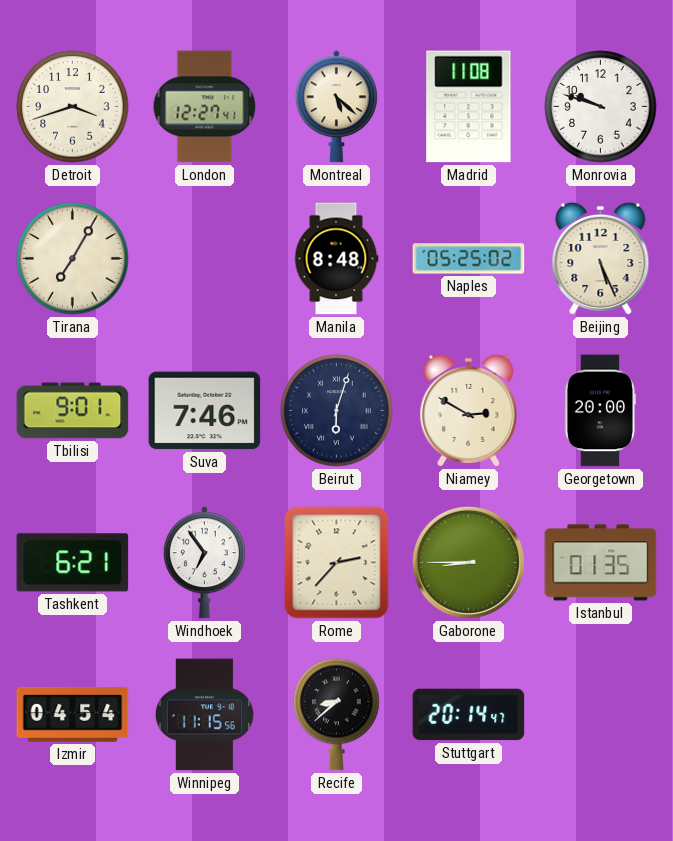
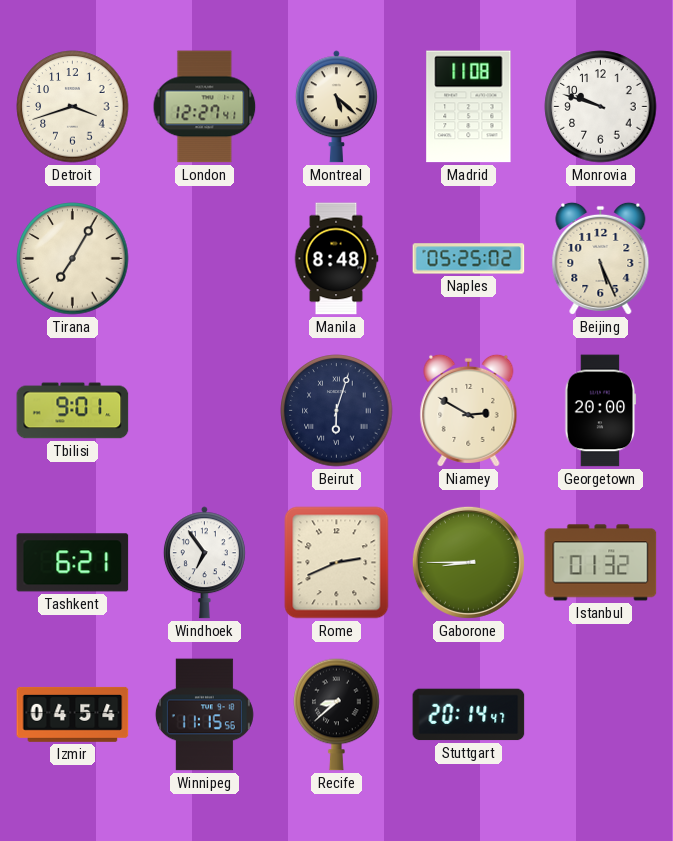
Suva: 7:46 -> none
Rome: 2:37 -> 2:41
Istanbul: 01:35 -> 01:32
